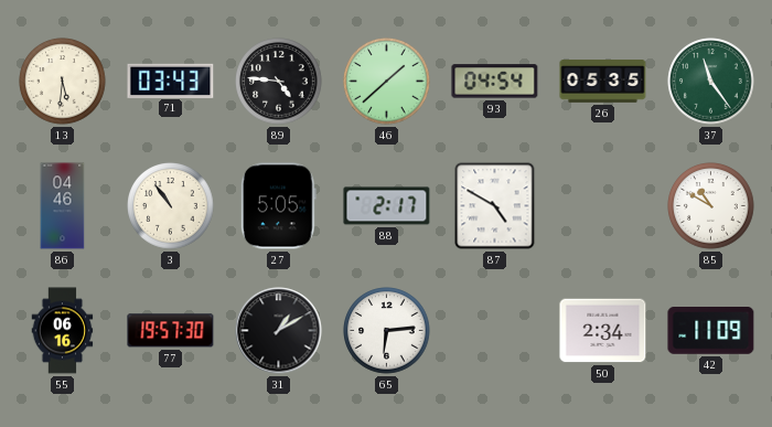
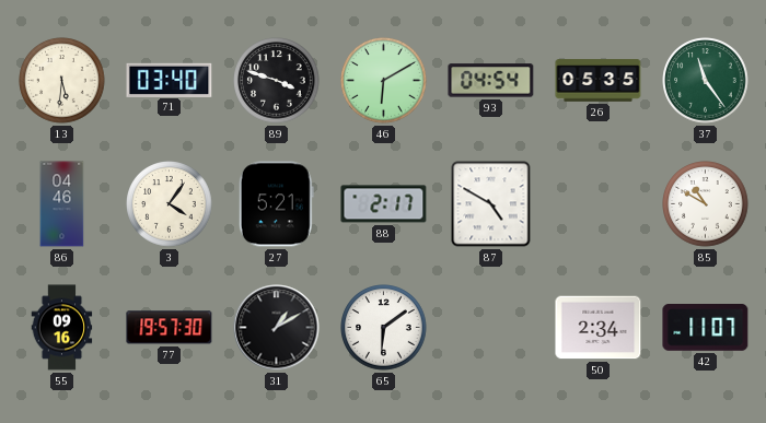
71: 03:43 -> 03:40
89: 4:46 -> 3:48
46: 1:38 -> 6:10
3: 10:54 -> 4:06
27: 5:05 -> 5:21
55: 06:16 -> 09:16
65: 6:14 -> 6:09
42: 11:09 -> 11:07
